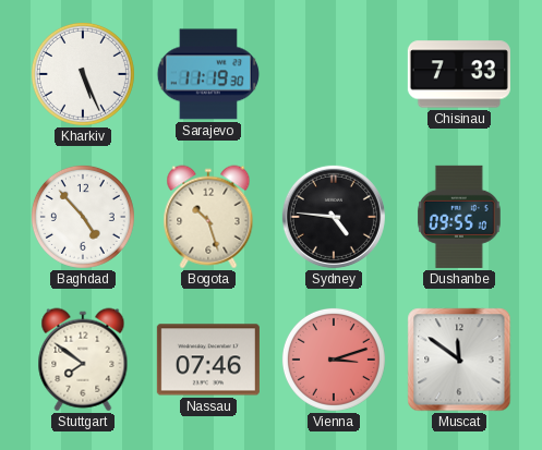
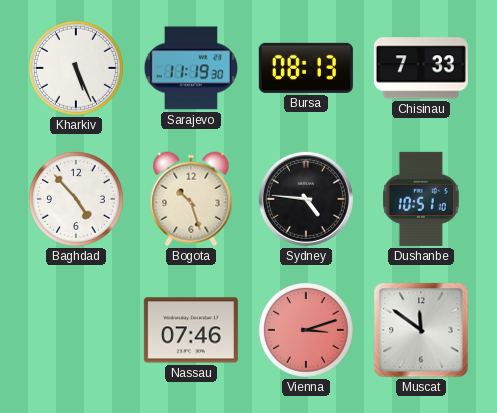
Bursa: none -> 08:13
Dushanbe: 09:55 -> 10:51
Stuttgart: 7:51 -> none
